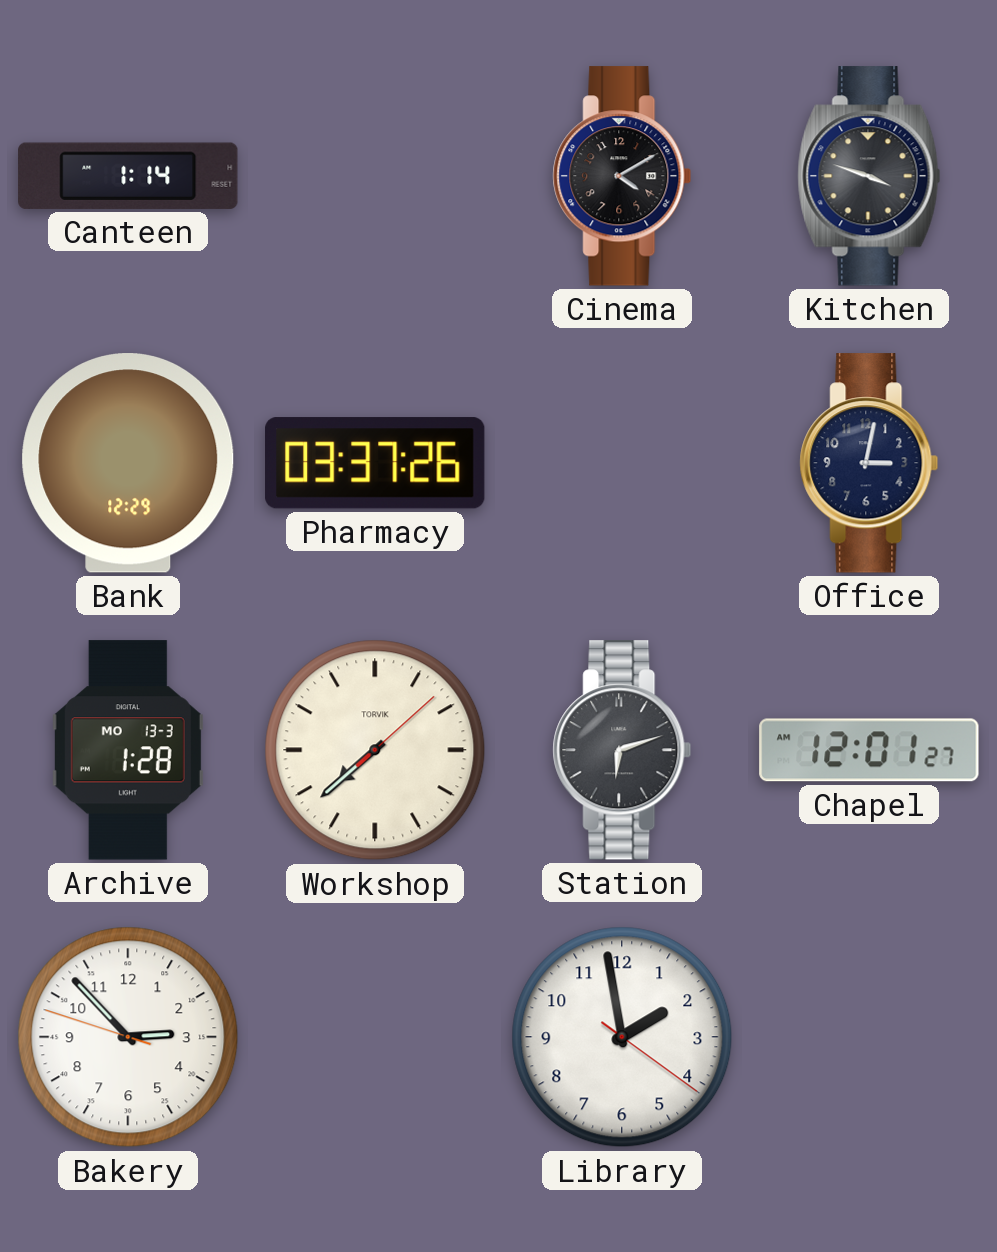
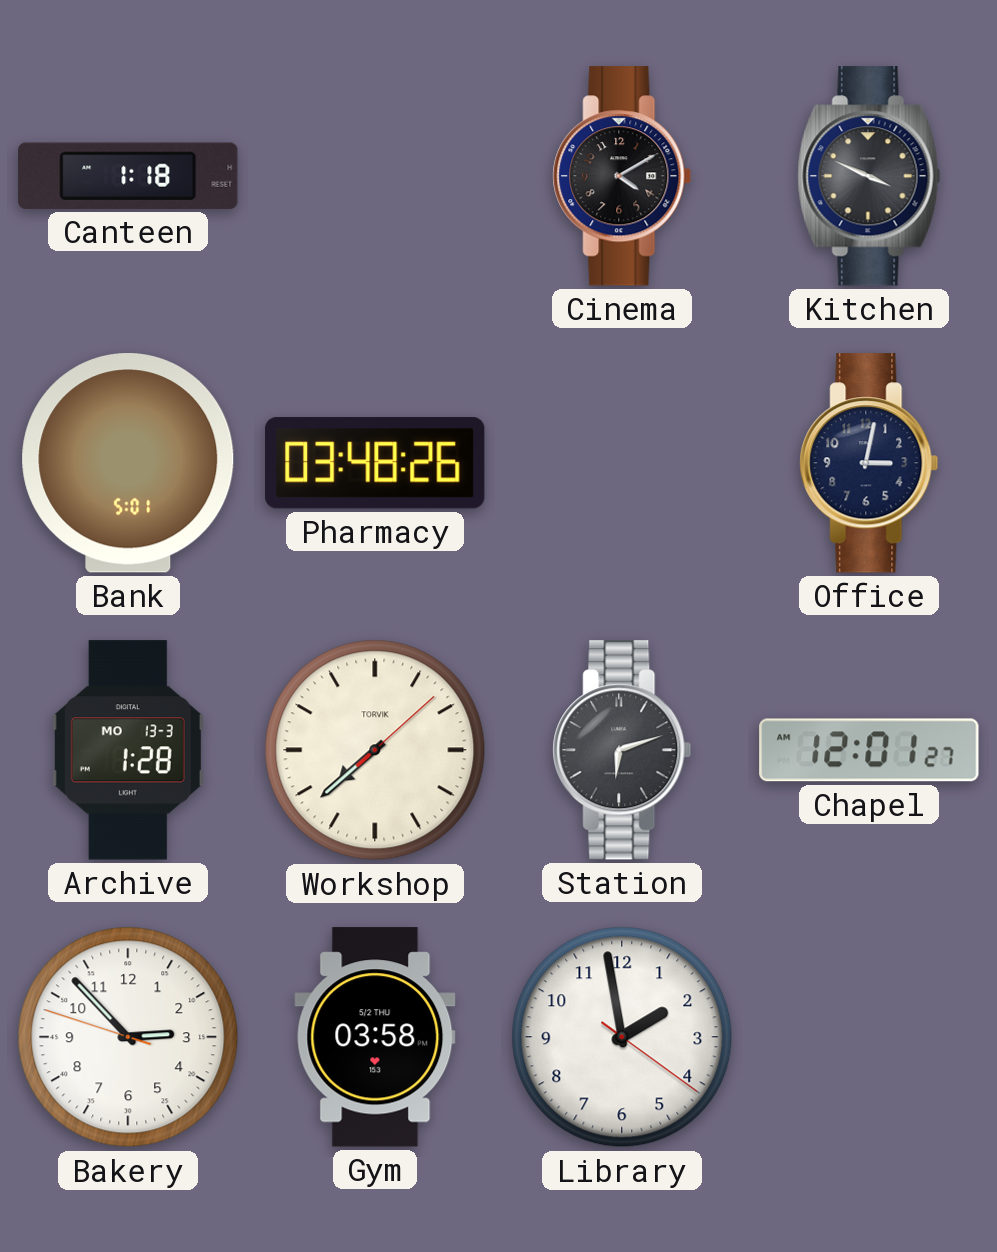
Canteen: 1:14 -> 1:18
Kitchen: 3:48 -> 3:49
Bank: 12:29 -> 5:01
Pharmacy: 03:37 -> 03:48
Gym: none -> 03:58
